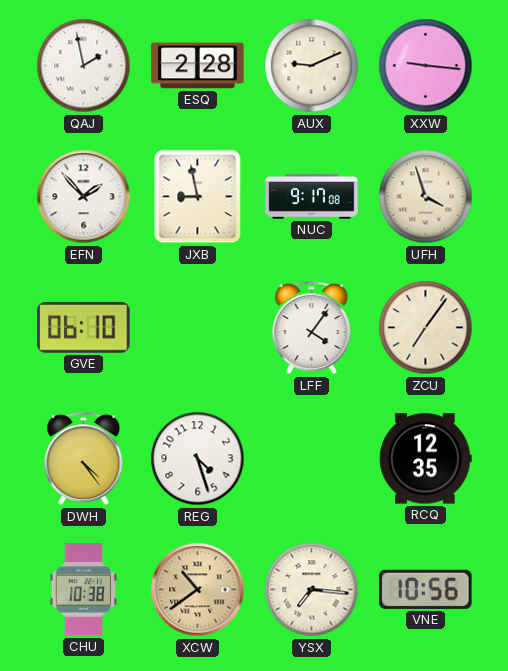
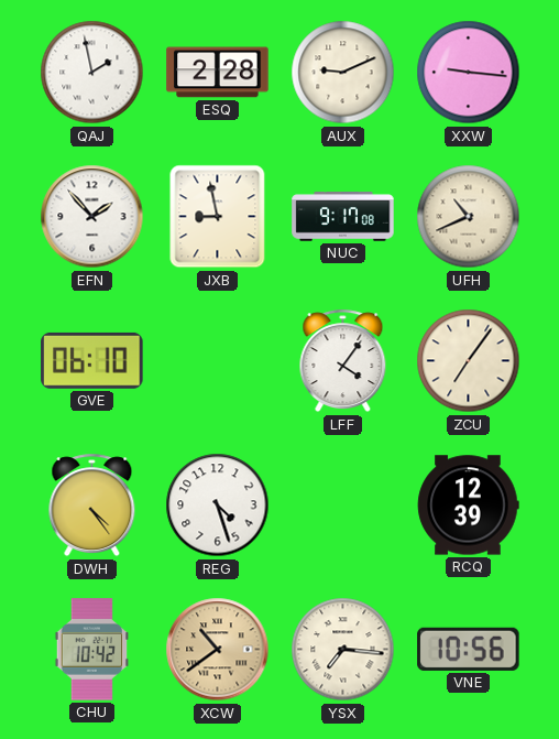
UFH: 3:57 -> 10:41
RCQ: 12:35 -> 12:39
CHU: 10:38 -> 10:42
